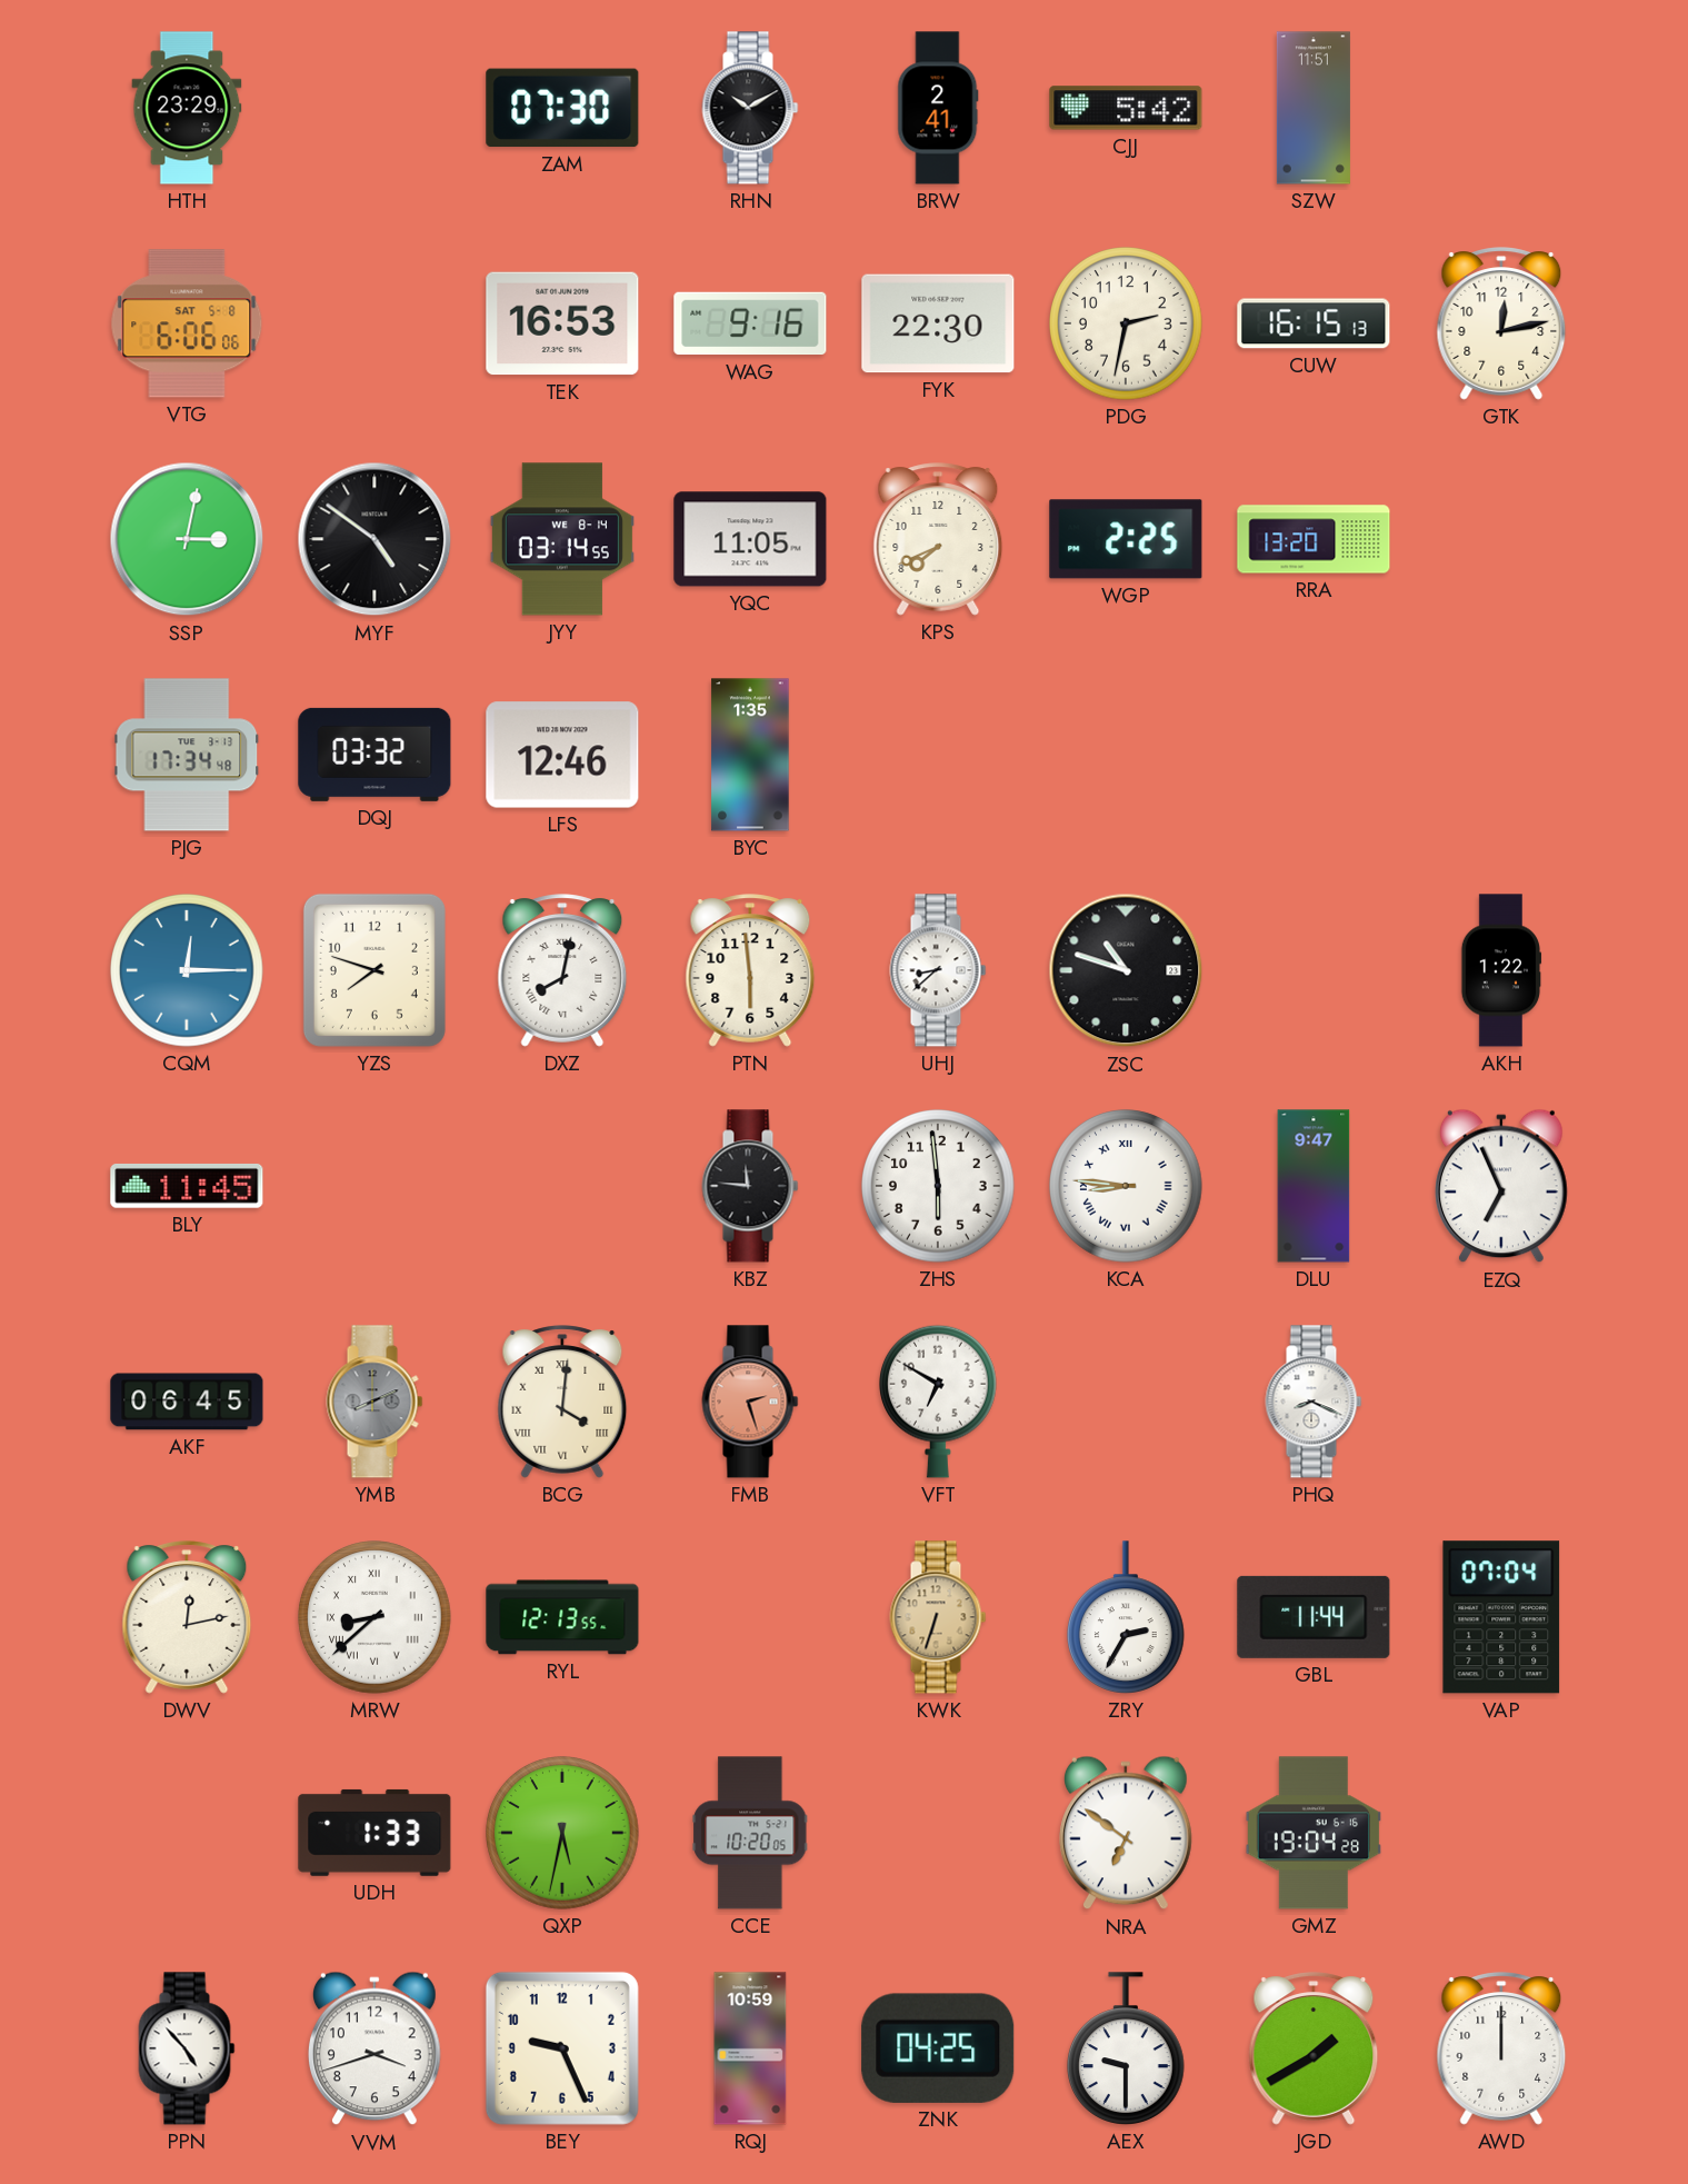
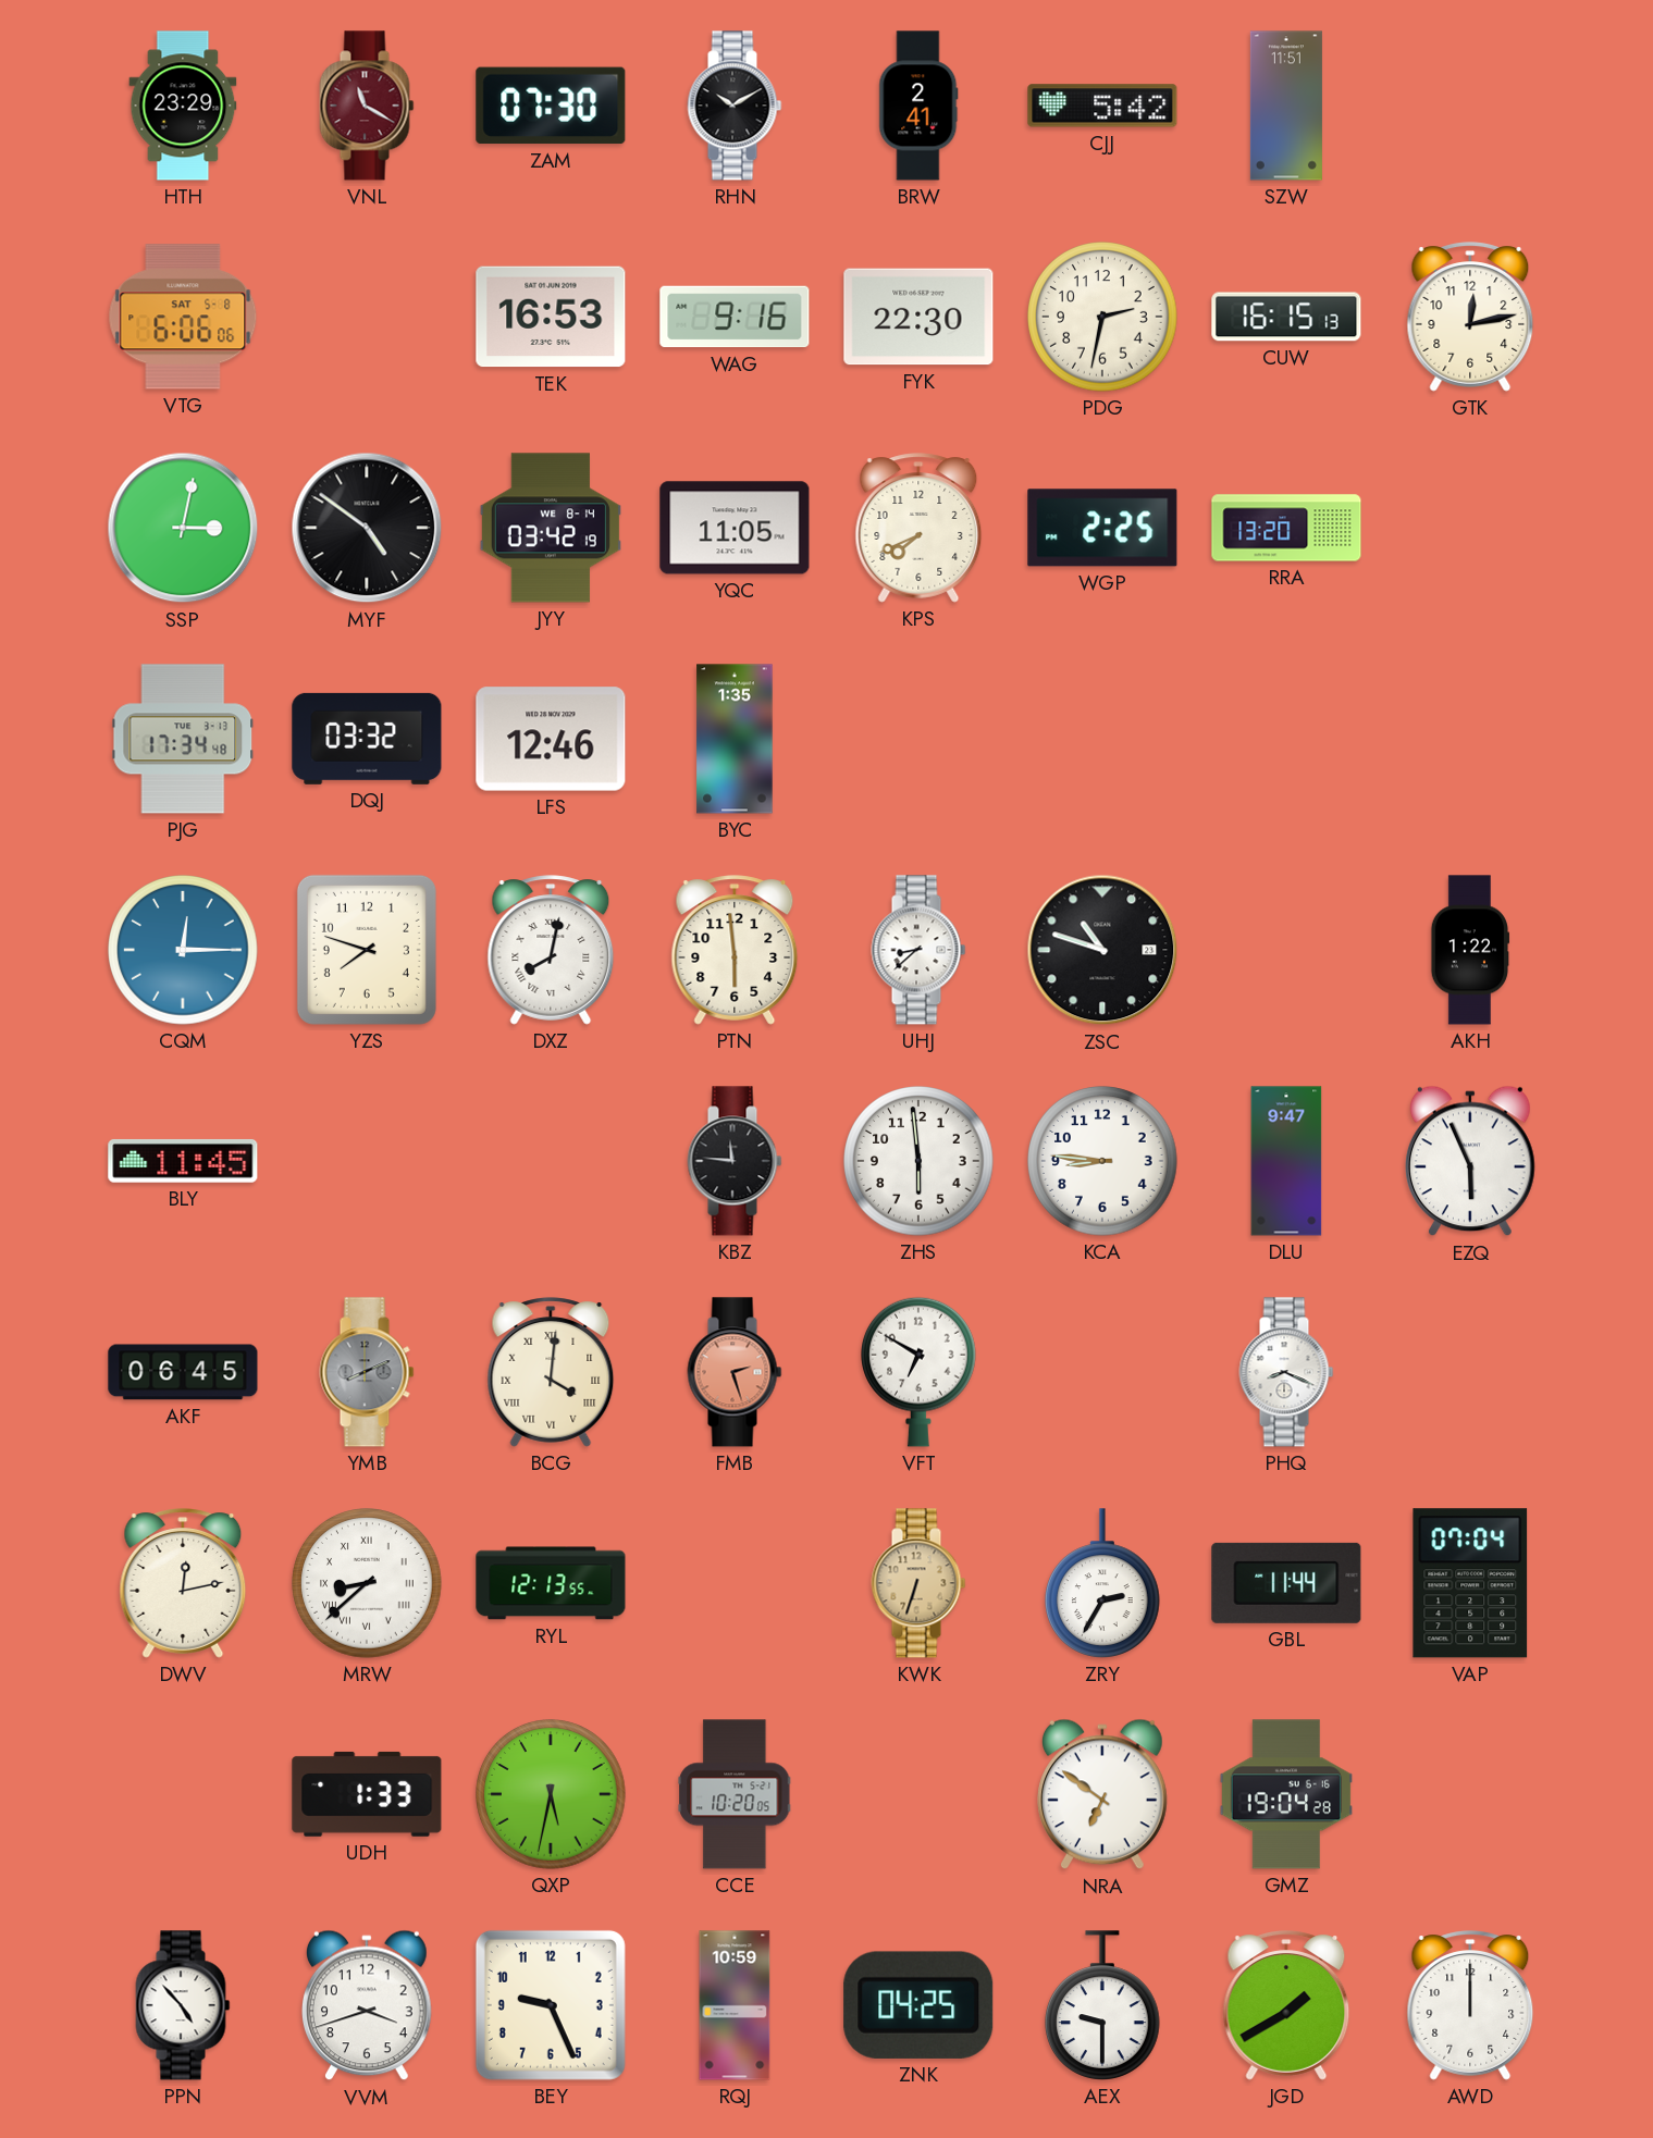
VNL: none -> 11:20
JYY: 03:14 -> 03:42
KCA numerals: Roman -> Arabic
EZQ: 6:56 -> 5:56
